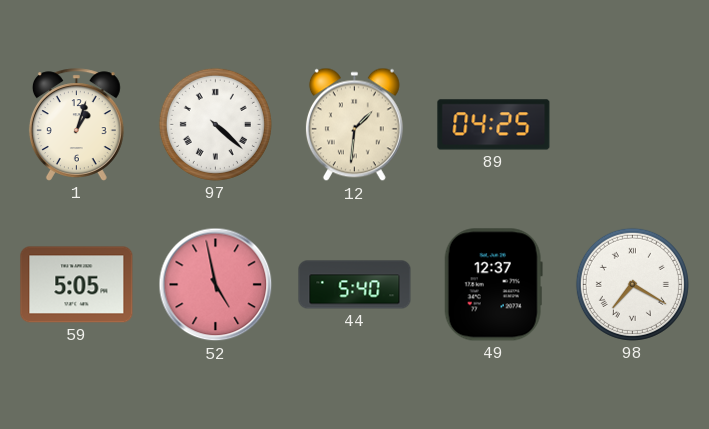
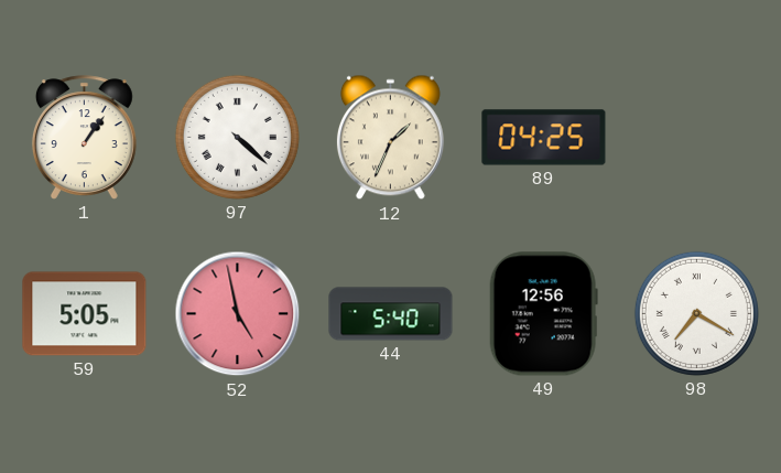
1: 1:03 -> 1:06
12: 1:31 -> 1:34
49: 12:37 -> 12:56
